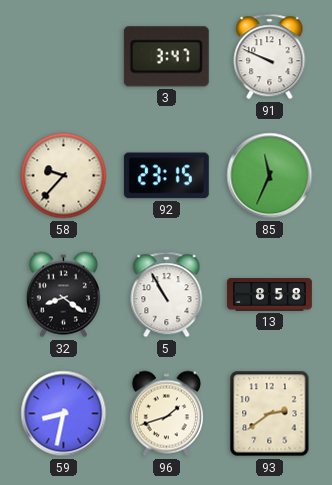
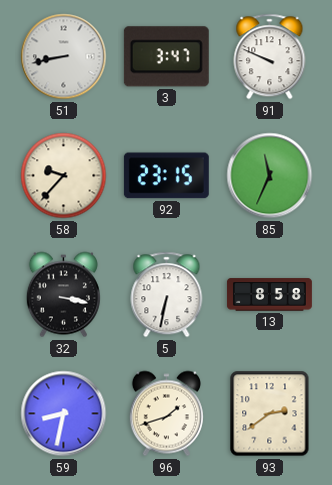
51: none -> 8:43
32: 8:21 -> 3:17
5: 10:55 -> 6:32
